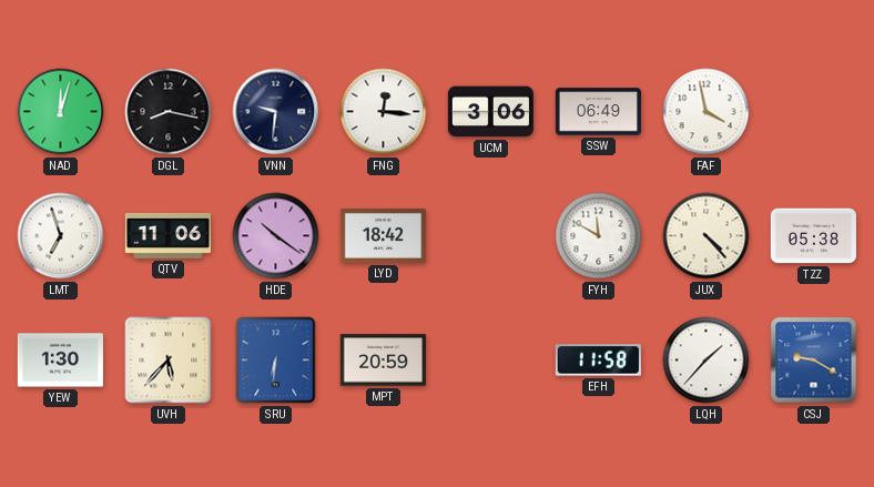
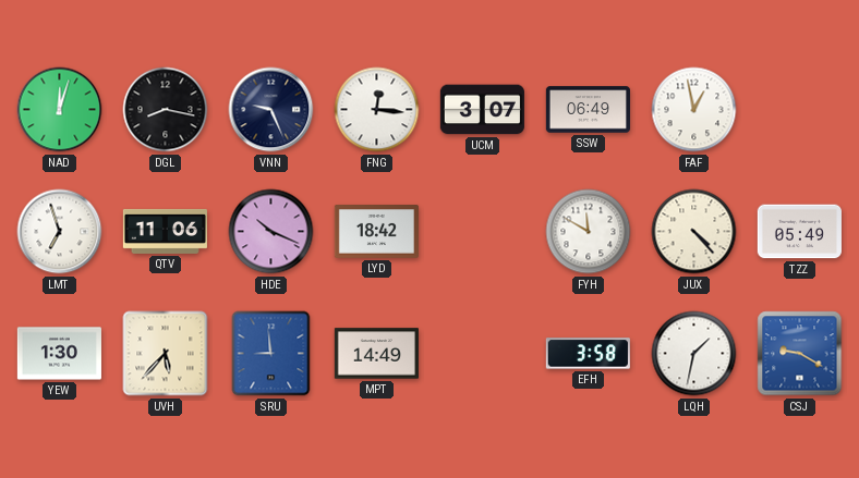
VNN: 9:31 -> 9:26
UCM: 3:06 -> 3:07
FAF: 3:58 -> 12:58
HDE: 10:21 -> 10:19
TZZ: 05:38 -> 05:49
SRU: 6:31 -> 8:59
MPT: 20:59 -> 14:49
EFH: 11:58 -> 3:58
LQH: 1:37 -> 1:32
